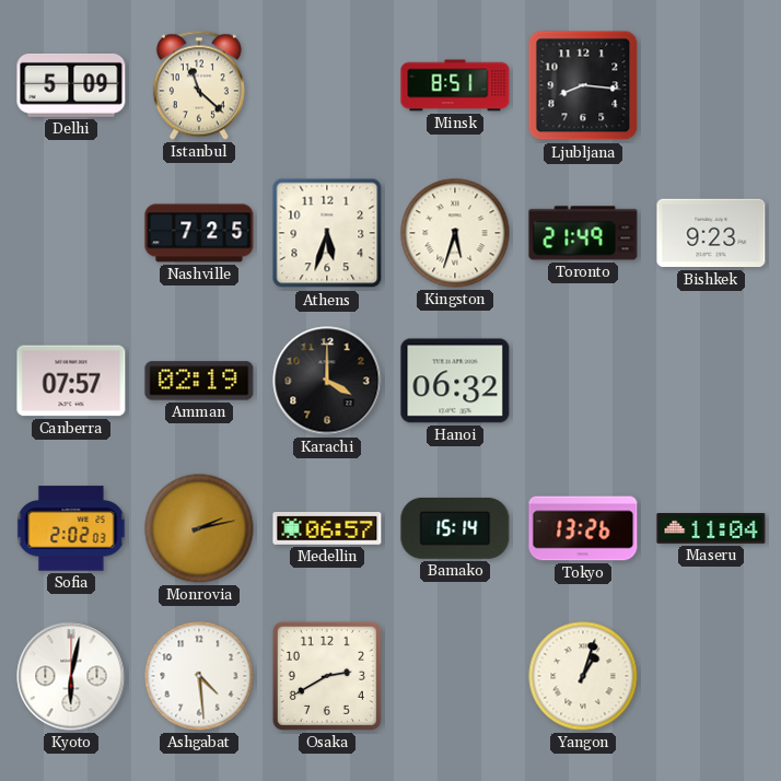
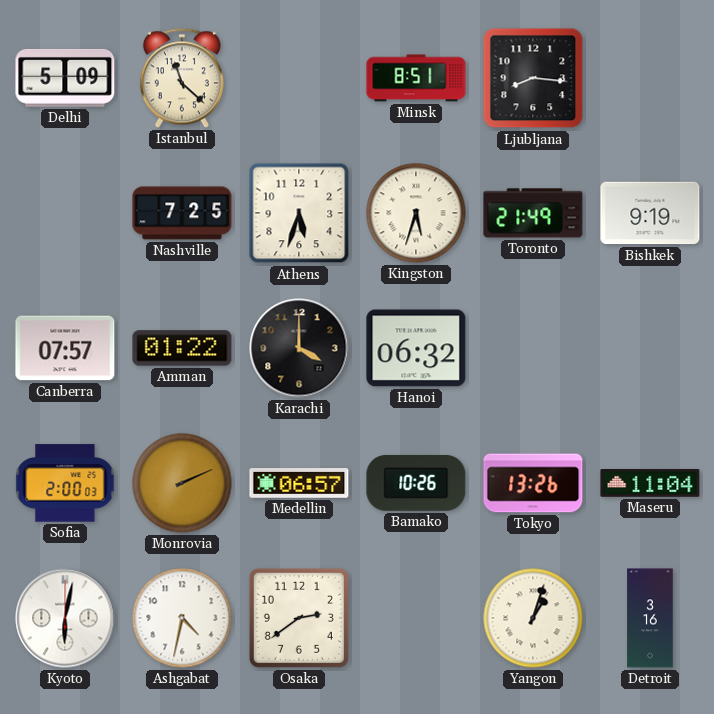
Bishkek: 9:23 -> 9:19
Amman: 02:19 -> 01:22
Sofia: 2:02 -> 2:00
Monrovia: 2:13 -> 2:11
Bamako: 15:14 -> 10:26
Ashgabat: 4:29 -> 4:32
Osaka: 2:40 -> 2:39
Detroit: none -> 3:16
